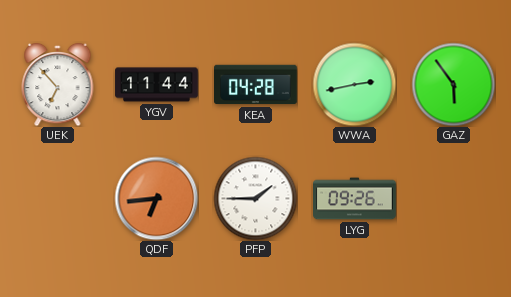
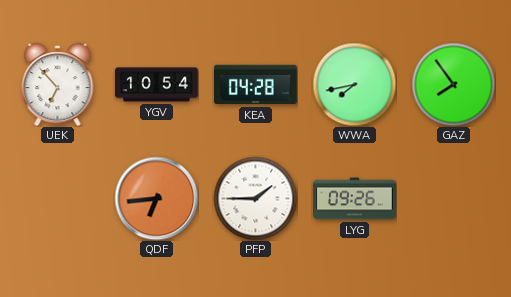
YGV: 11:44 -> 10:54
WWA: 2:43 -> 7:43
GAZ: 5:54 -> 7:54
